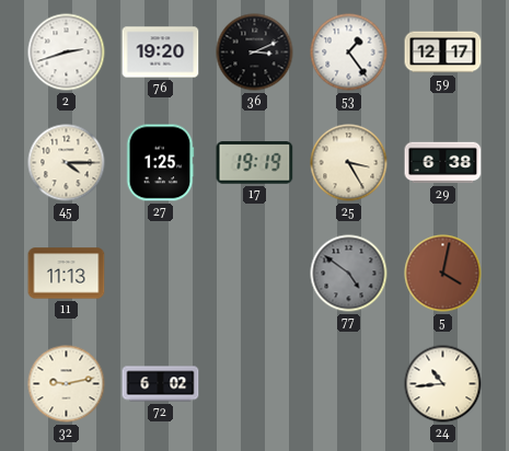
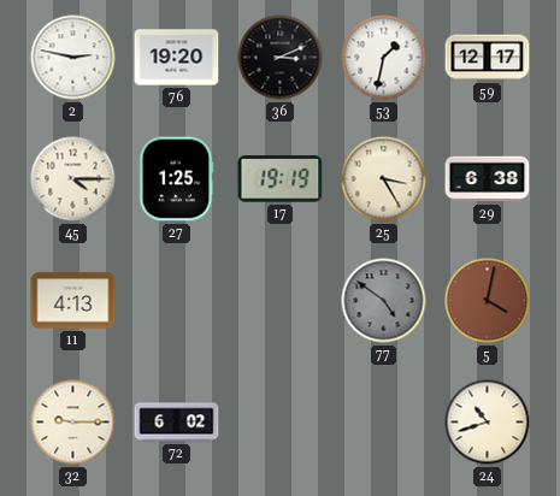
2: 2:42 -> 2:47
53: 1:24 -> 1:32
11: 11:13 -> 4:13
32: 9:13 -> 9:15
24: 10:44 -> 10:42
